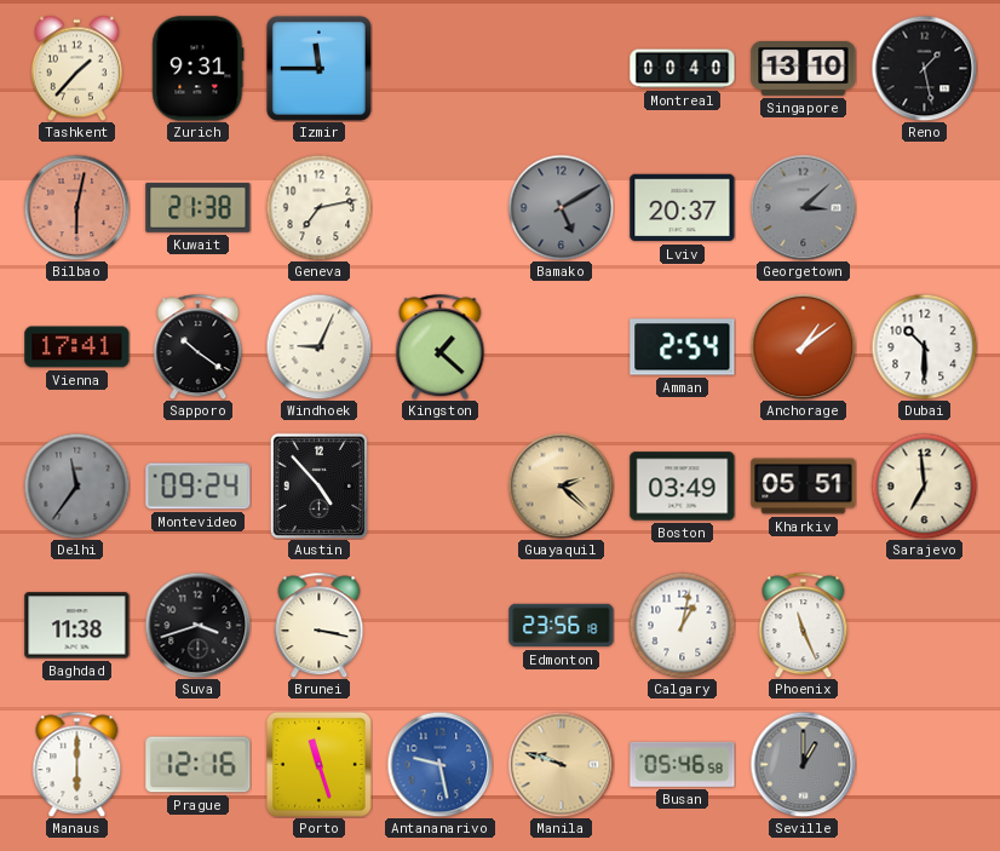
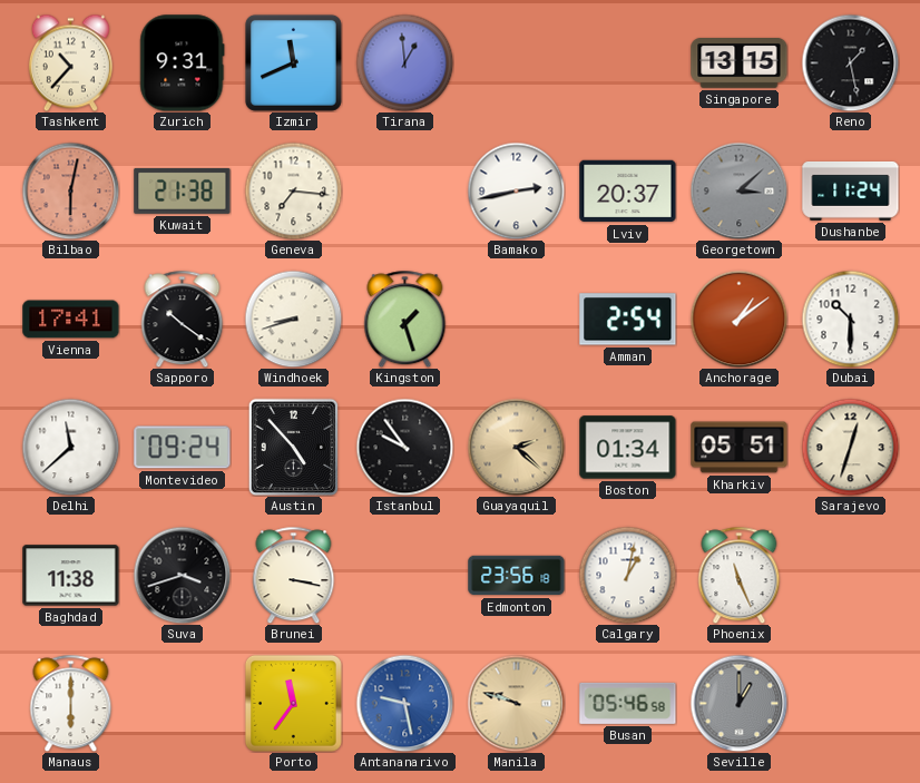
Tashkent: 1:37 -> 10:37
Izmir: 11:45 -> 11:41
Tirana: none -> 12:59
Montreal: 00:40 -> none
Singapore: 13:10 -> 13:15
Geneva: 7:13 -> 7:16
Bamako: 5:10 -> 2:43
Bamako dial: grey -> white
Dushanbe: none -> 11:24
Windhoek: 9:04 -> 8:42
Kingston: 1:22 -> 1:27
Delhi: 11:36 -> 11:38
Delhi dial: grey -> white
Istanbul: none -> 9:54
Boston: 03:49 -> 01:34
Sarajevo: 6:59 -> 12:33
Prague: 12:16 -> none
Porto: 11:27 -> 11:36
